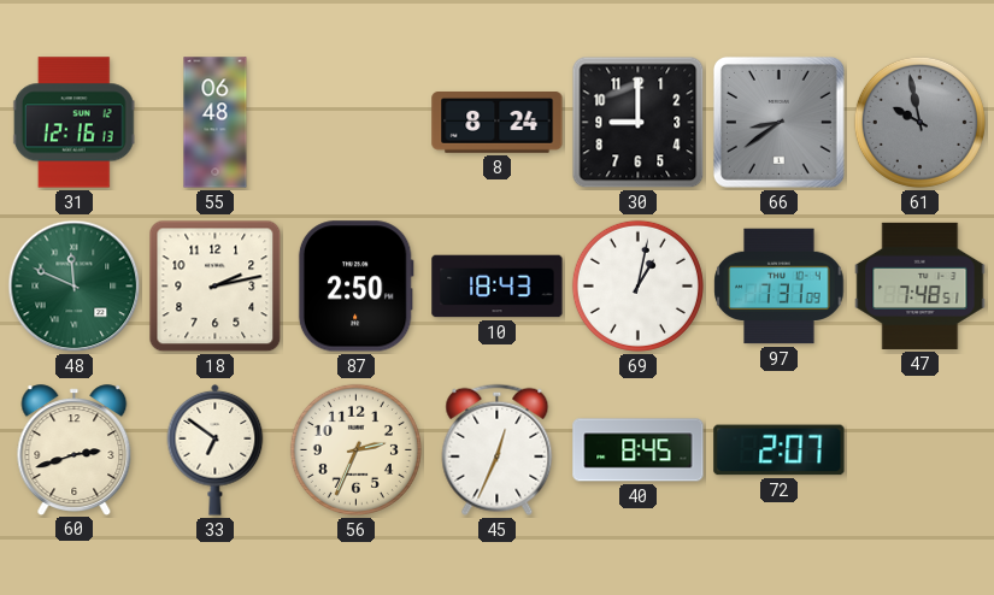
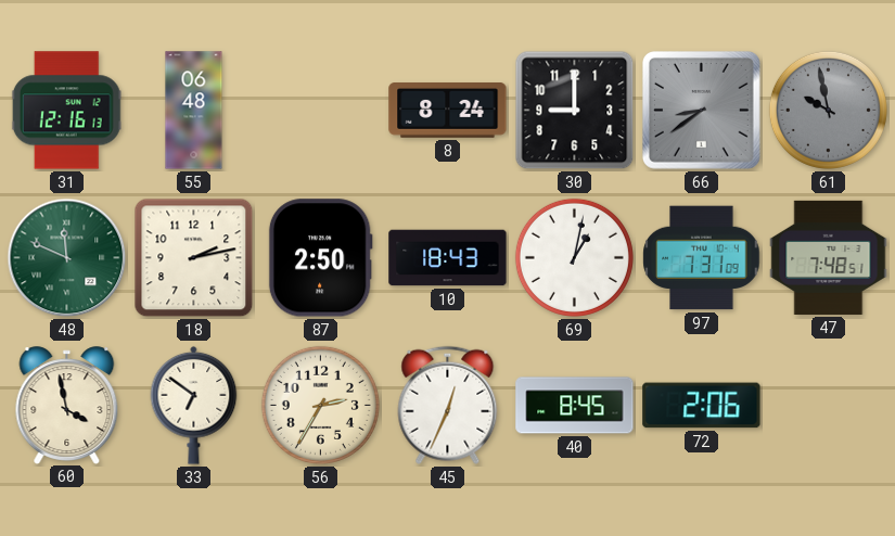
60: 2:42 -> 3:58
56: 2:34 -> 2:35
72: 2:07 -> 2:06
